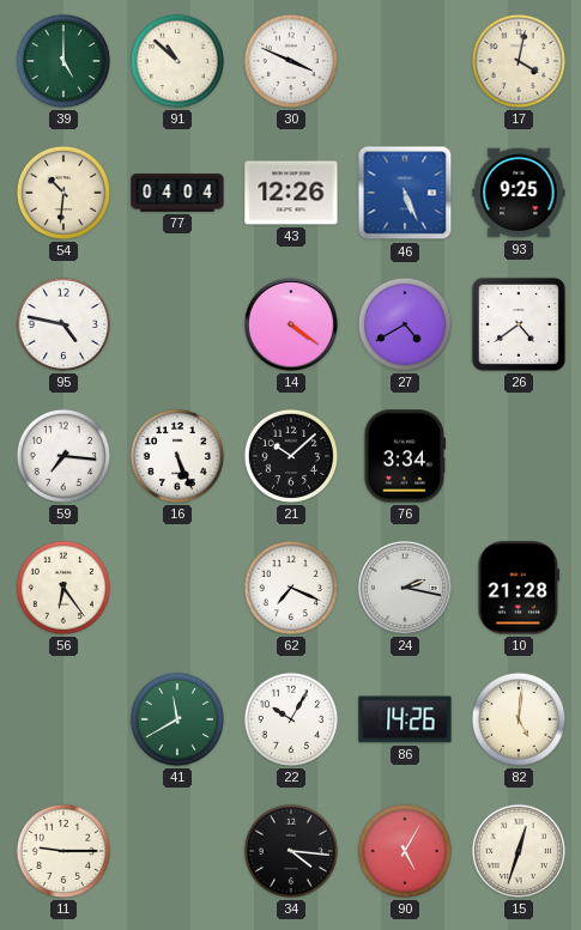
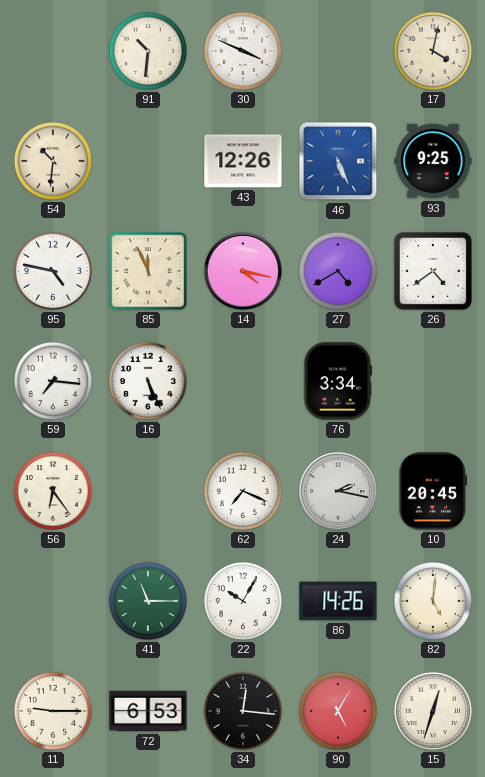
39: 5:00 -> none
91: 10:52 -> 10:31
77: 04:04 -> none
85: none -> 11:56
14: 4:21 -> 4:17
21: 10:08 -> none
10: 21:28 -> 20:45
41: 11:40 -> 11:15
72: none -> 6:53
34: 4:16 -> 12:16
